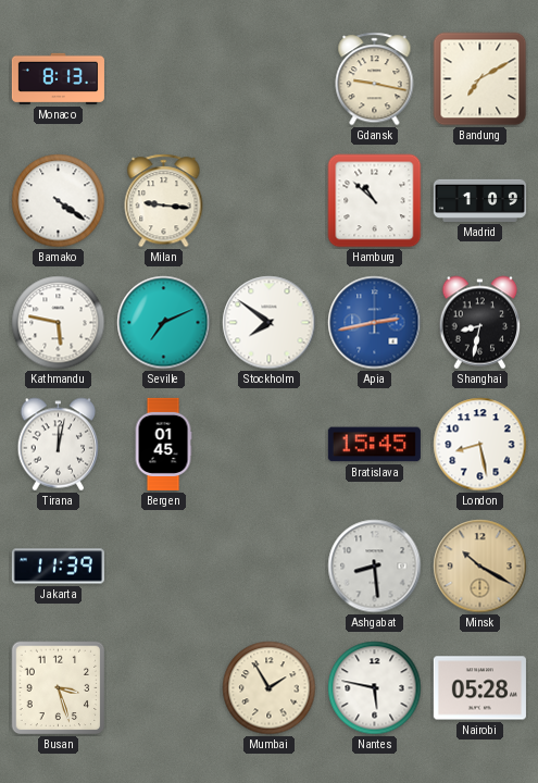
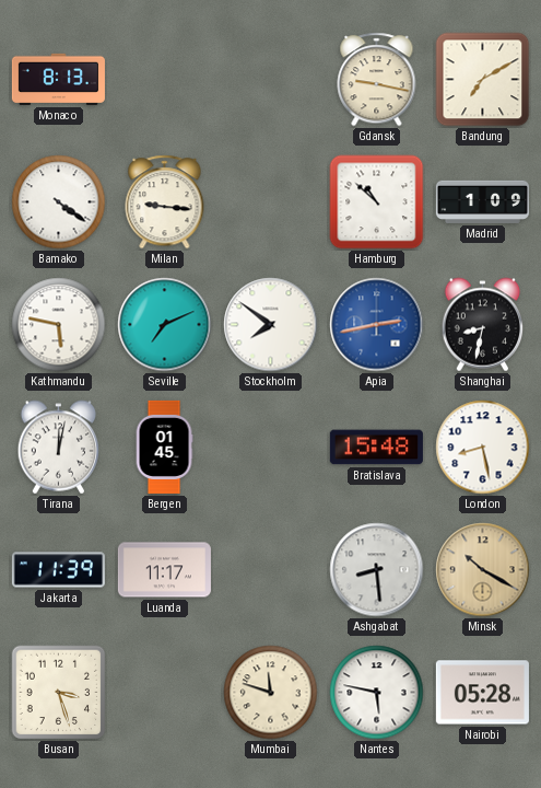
Bratislava: 15:45 -> 15:48
Luanda: none -> 11:17
Mumbai: 1:55 -> 11:48
